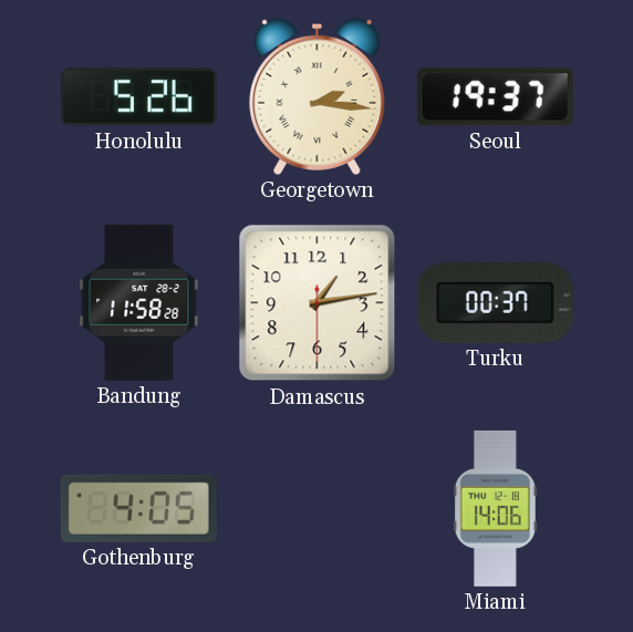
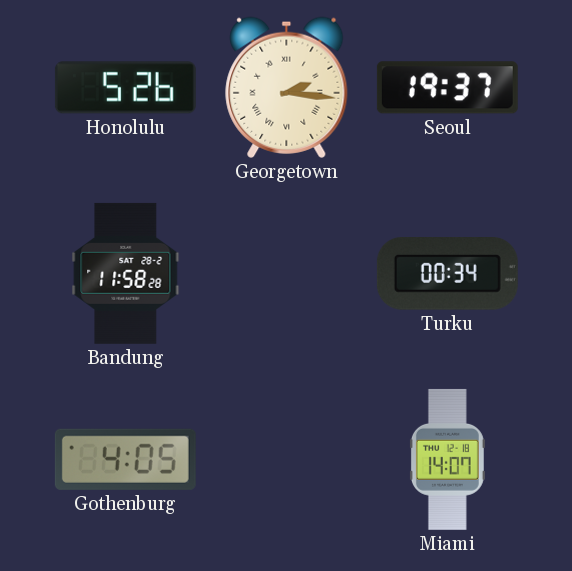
Damascus: 1:13 -> none
Turku: 00:37 -> 00:34
Miami: 14:06 -> 14:07
